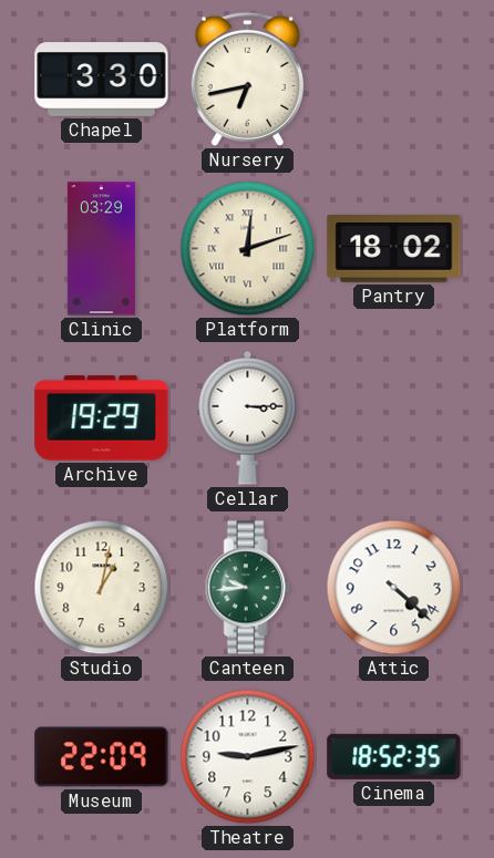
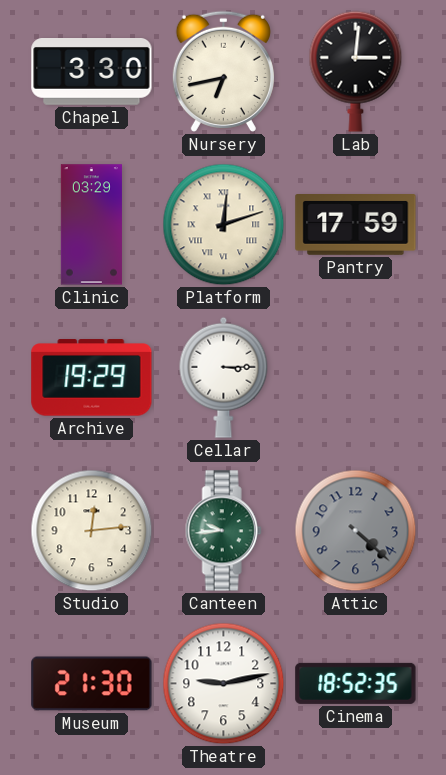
Lab: none -> 3:01
Pantry: 18:02 -> 17:59
Studio: 1:02 -> 12:14
Attic dial: white -> grey
Museum: 22:09 -> 21:30
